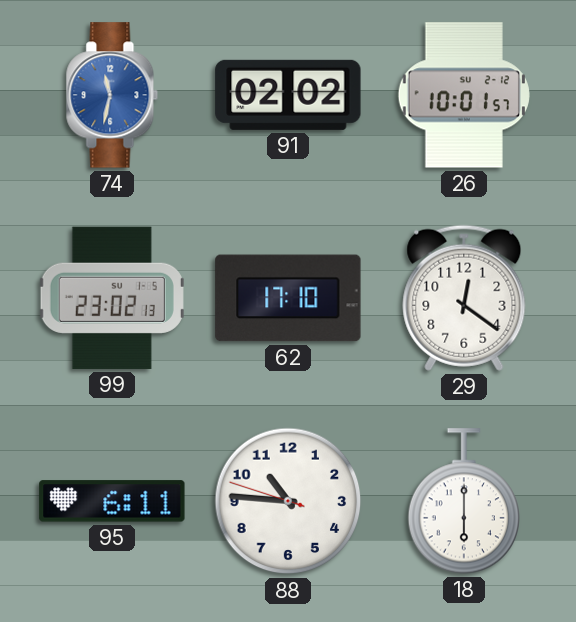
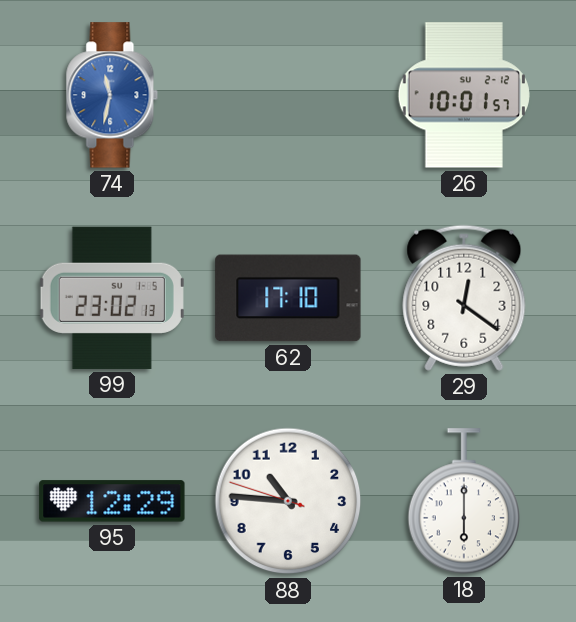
91: 02:02 -> none
95: 6:11 -> 12:29
